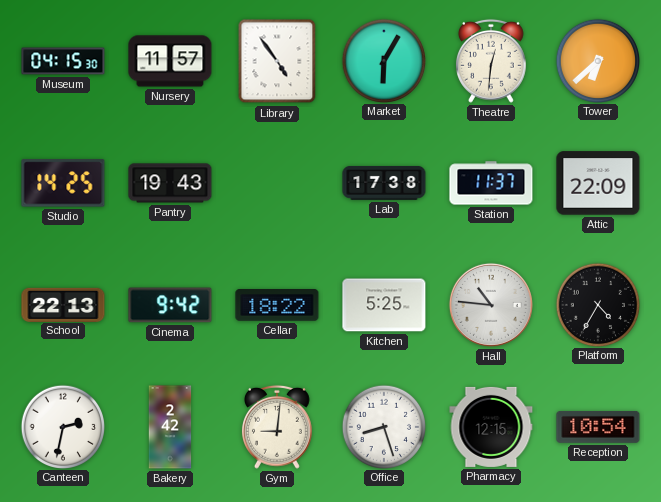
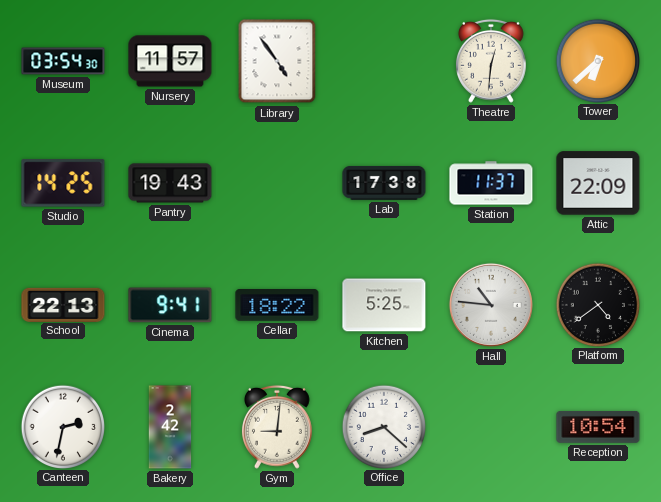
Museum: 04:15 -> 03:54
Market: 6:05 -> none
Cinema: 9:42 -> 9:41
Platform: 4:35 -> 4:39
Office: 8:27 -> 8:22
Pharmacy: 12:15 -> none
